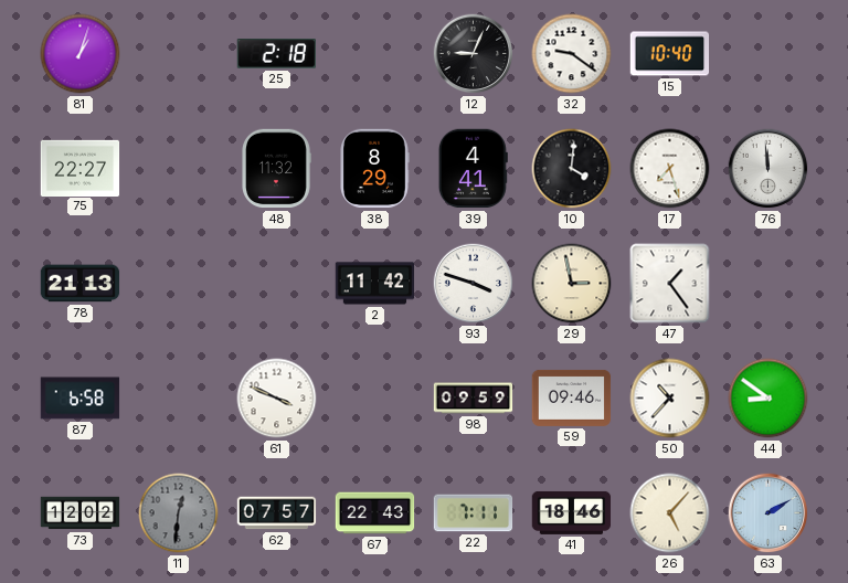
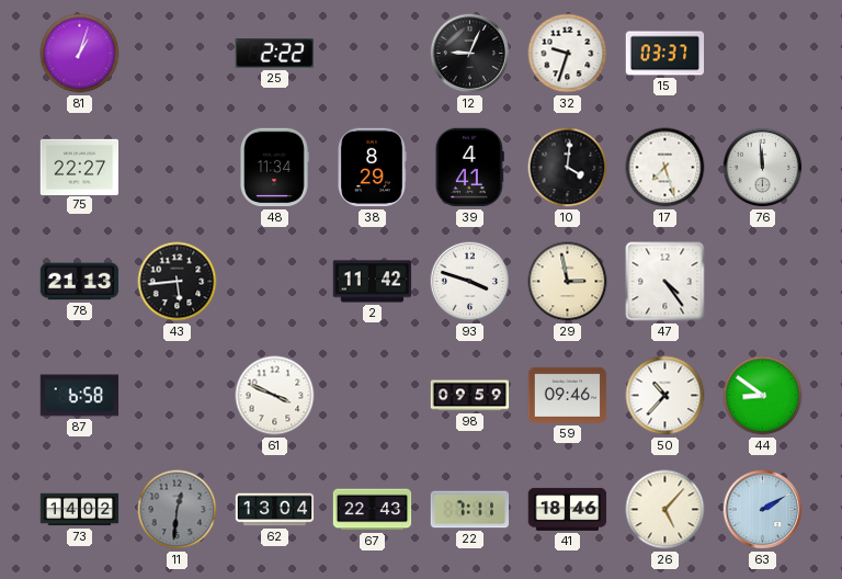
25: 2:18 -> 2:22
32: 9:21 -> 9:33
15: 10:40 -> 03:37
48: 11:32 -> 11:34
43: none -> 5:44
47: 1:24 -> 4:24
73: 12:02 -> 14:02
62: 07:57 -> 13:04
